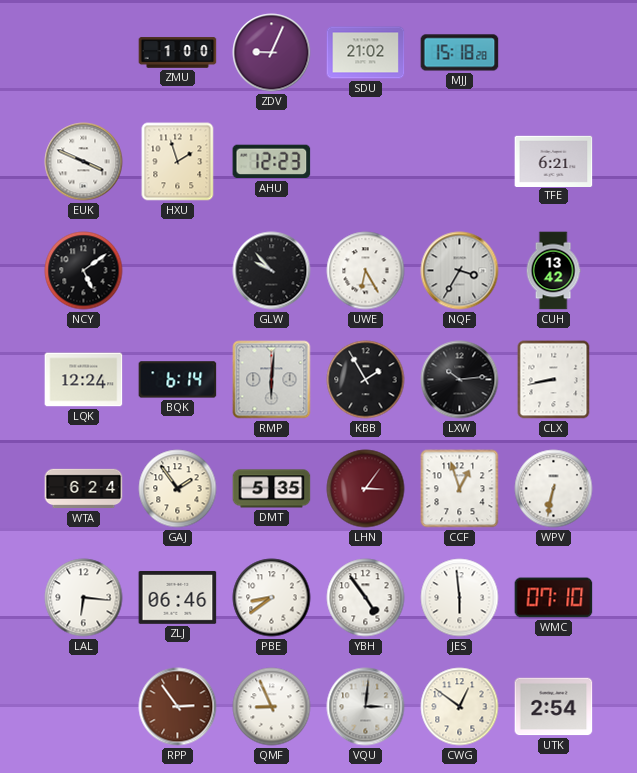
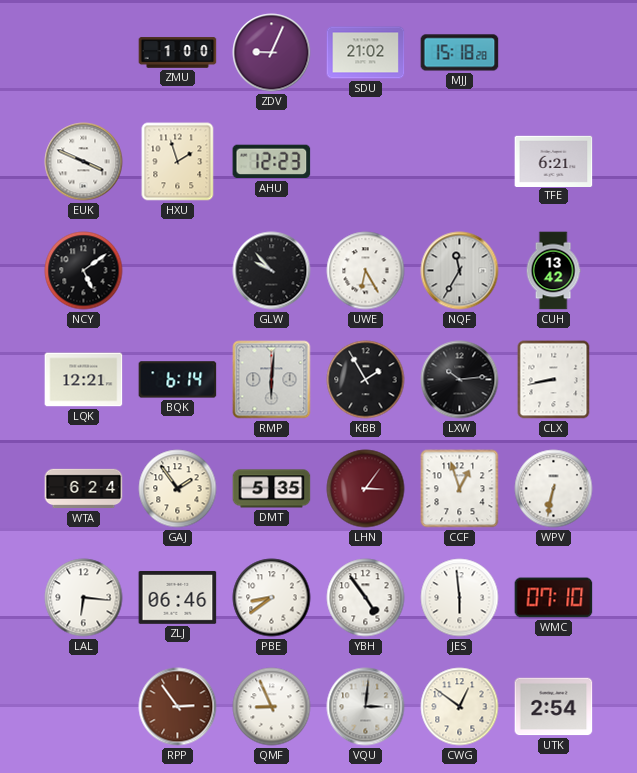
NQF: 3:35 -> 11:35
LQK: 12:24 -> 12:21
